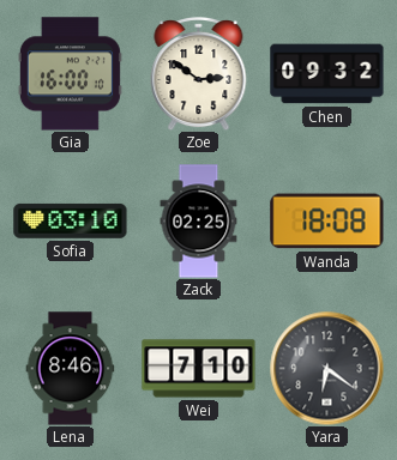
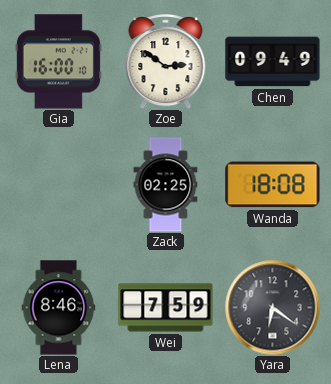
Chen: 09:32 -> 09:49
Sofia: 03:10 -> none
Wei: 7:10 -> 7:59
